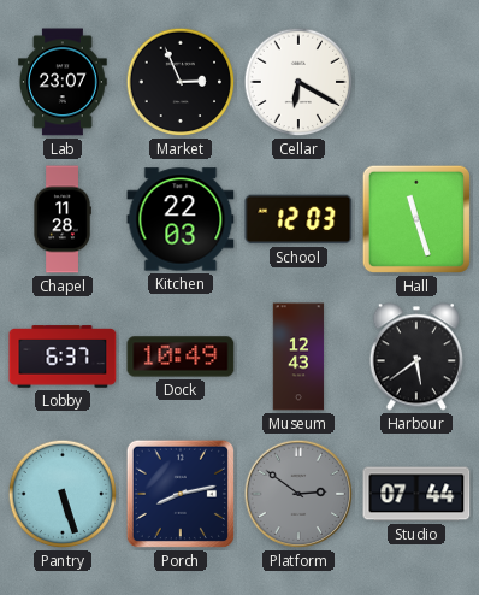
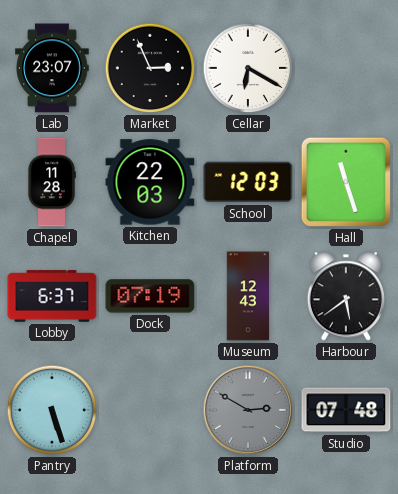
Dock: 10:49 -> 07:19
Porch: 8:13 -> none
Platform: 2:51 -> 2:50
Studio: 07:44 -> 07:48
